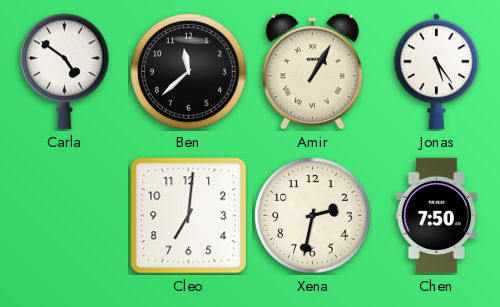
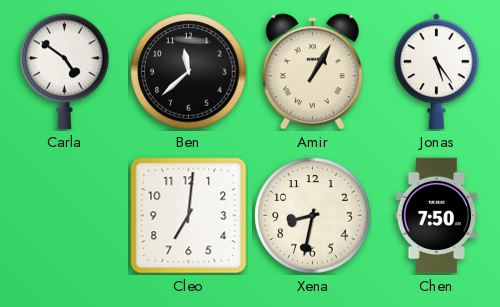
Xena: 2:32 -> 8:32
